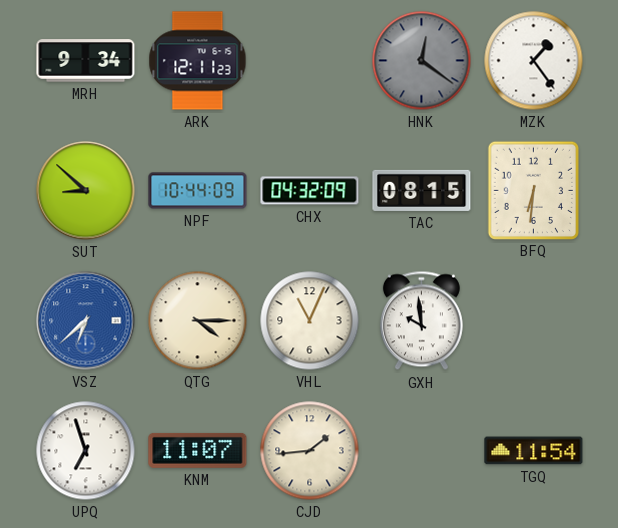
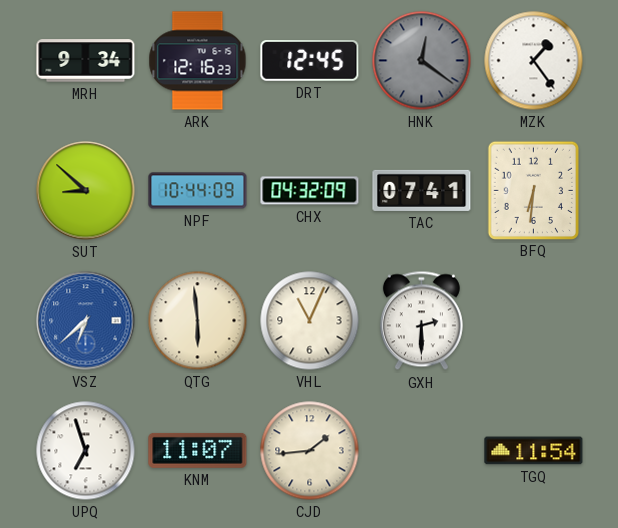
ARK: 12:11 -> 12:16
DRT: none -> 12:45
TAC: 08:15 -> 07:41
QTG: 4:15 -> 5:59
GXH: 9:59 -> 2:30
